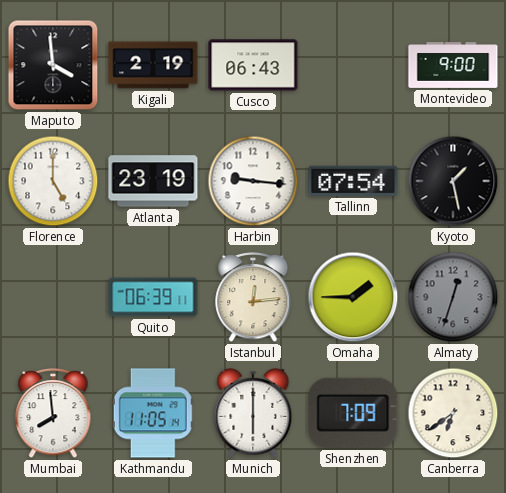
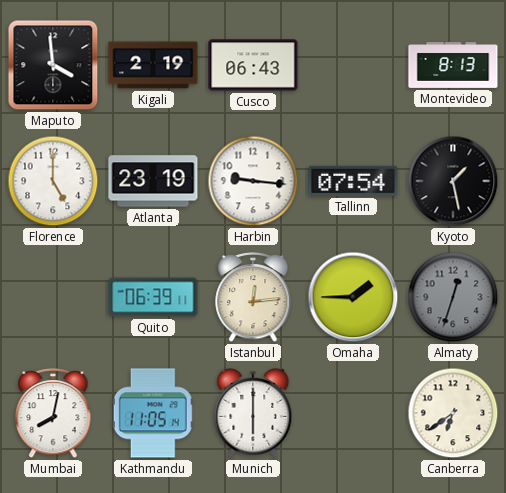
Montevideo: 9:00 -> 8:13
Mumbai: 7:59 -> 8:02
Shenzhen: 7:09 -> none
